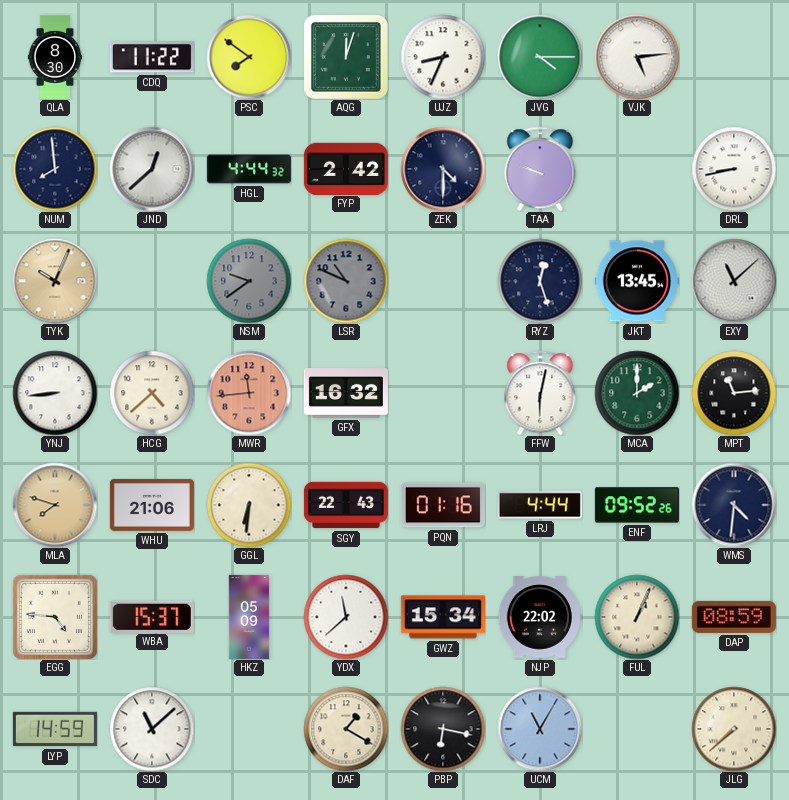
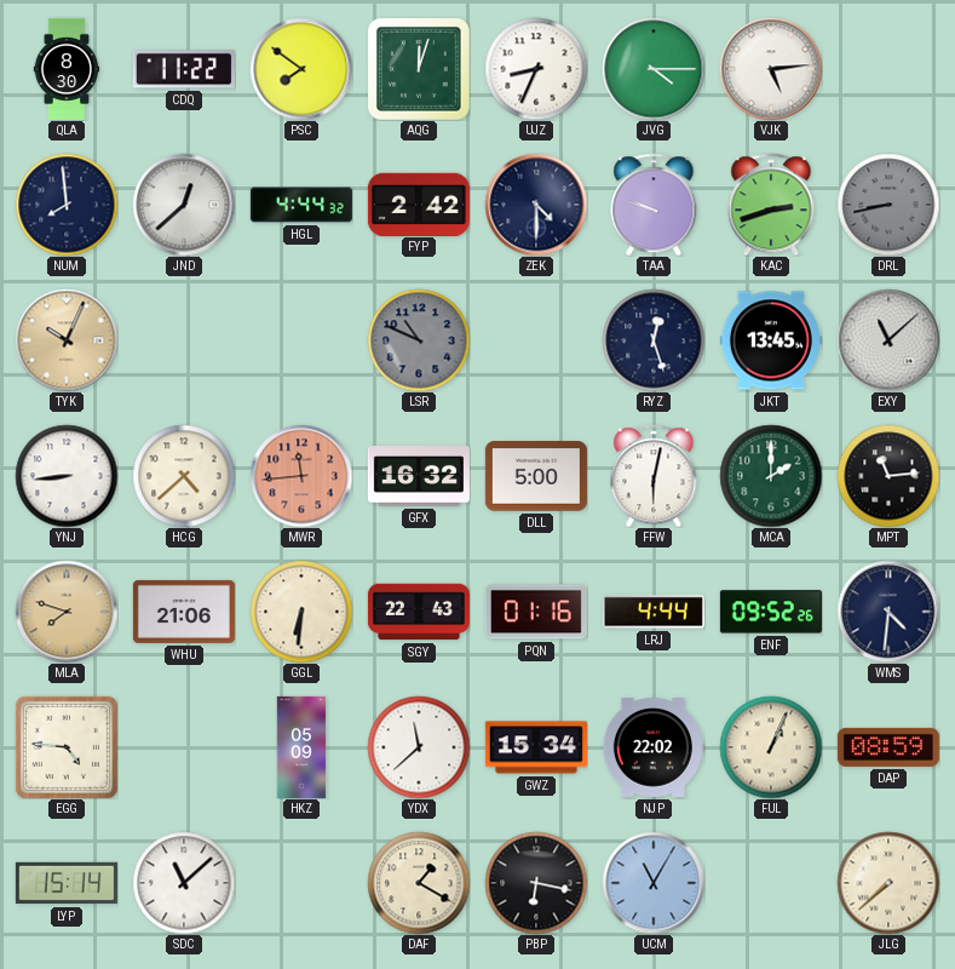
KAC: none -> 2:42
DRL dial: white -> grey
NSM: 9:39 -> none
DLL: none -> 5:00
WBA: 15:37 -> none
LYP: 14:59 -> 15:14
